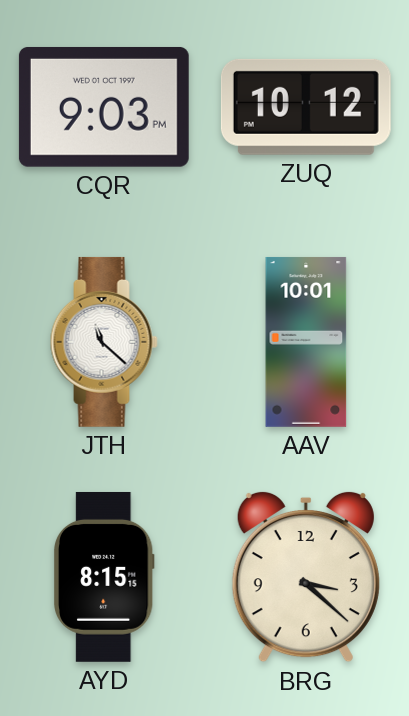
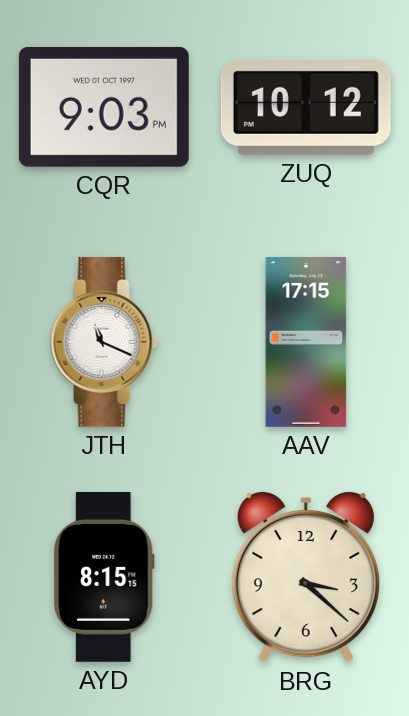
JTH: 11:22 -> 11:19
AAV: 10:01 -> 17:15
